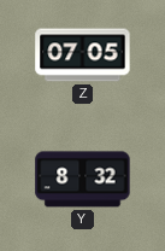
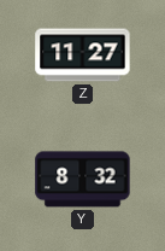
Z: 07:05 -> 11:27
